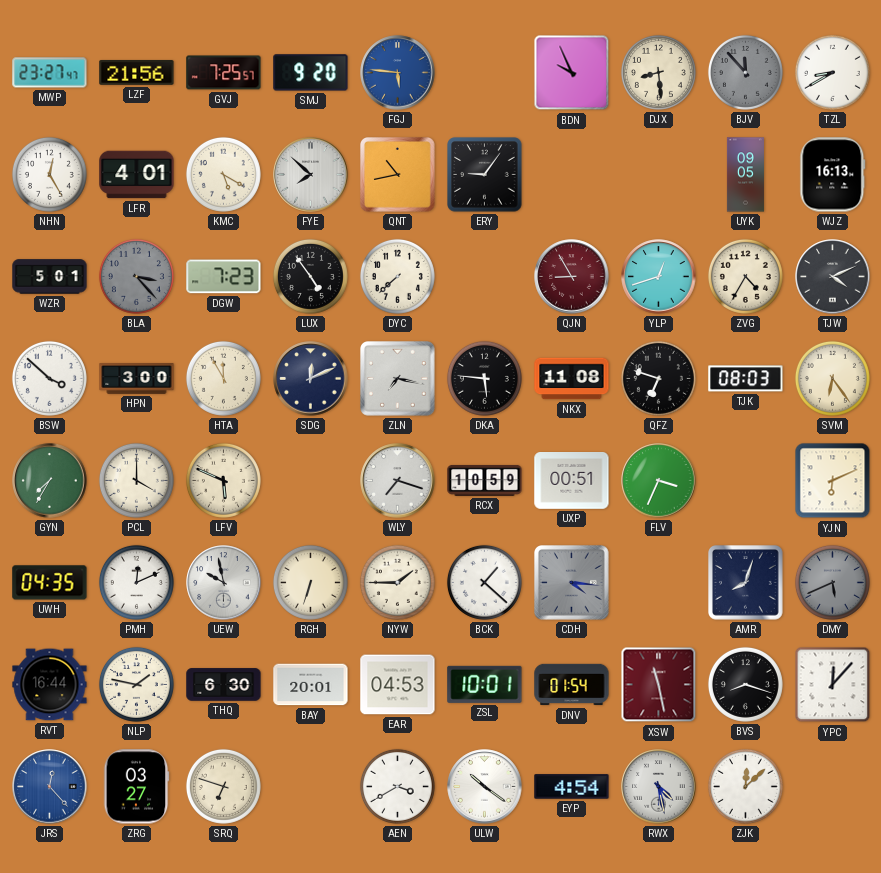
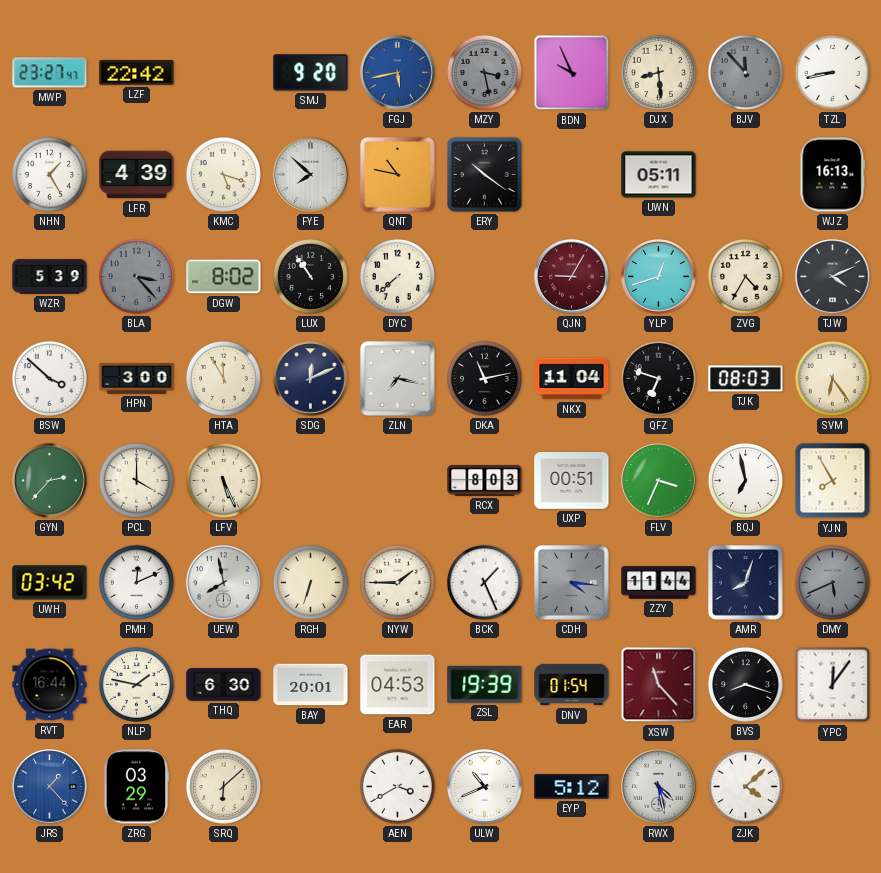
LZF: 21:56 -> 22:42
GVJ: 7:25 -> none
FGJ: 5:46 -> 5:43
MZY: none -> 3:28
TZL: 8:40 -> 8:43
NHN: 12:25 -> 1:25
LFR: 4:01 -> 4:39
KMC: 5:20 -> 5:18
QNT: 10:43 -> 10:47
ERY: 9:06 -> 10:21
UWN: none -> 05:11
UYK: 09:05 -> none
WZR: 5:01 -> 5:39
DGW: 7:23 -> 8:02
LUX: 4:54 -> 10:54
QJN: 8:55 -> 9:05
DKA: 5:46 -> 11:13
NKX: 11:08 -> 11:04
GYN: 7:35 -> 2:37
LFV: 5:49 -> 5:26
WLY: 7:18 -> none
RCX: 10:59 -> 8:03
BQJ: none -> 6:58
YJN: 6:11 -> 7:55
UWH: 04:35 -> 03:42
UEW: 9:58 -> 7:58
BCK: 1:22 -> 1:26
ZZY: none -> 11:44
ZSL: 10:01 -> 19:39
XSW: 11:28 -> 11:23
YPC: 12:07 -> 12:06
JRS: 12:23 -> 1:23
ZRG: 03:27 -> 03:29
SRQ: 6:48 -> 6:08
ULW: 10:21 -> 10:41
EYP: 4:54 -> 5:12
ZJK: 12:08 -> 4:08
